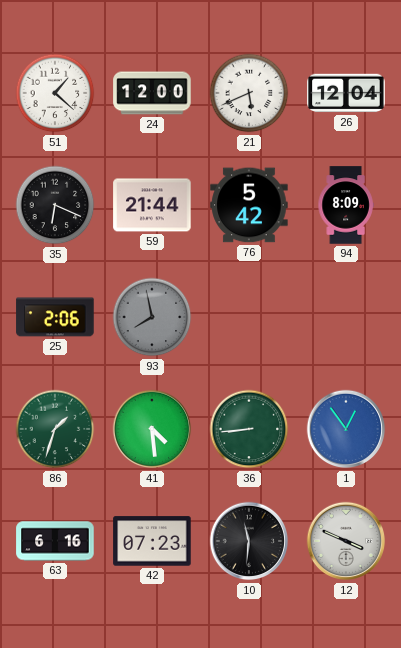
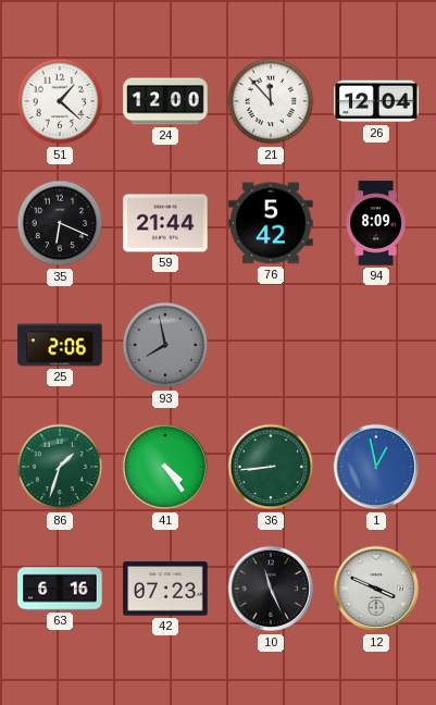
21: 5:41 -> 11:53
41: 4:29 -> 4:24
1: 12:54 -> 12:58
10: 11:31 -> 11:26
